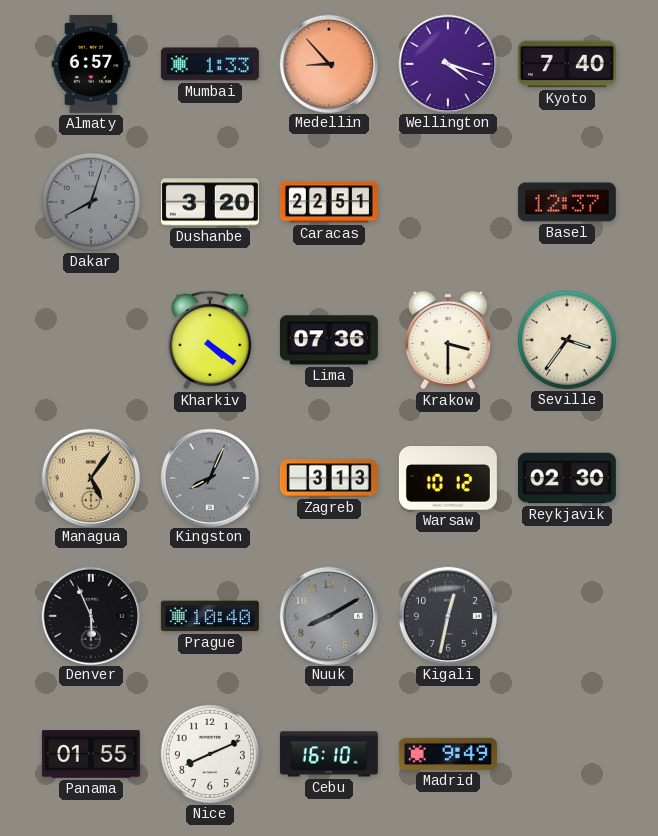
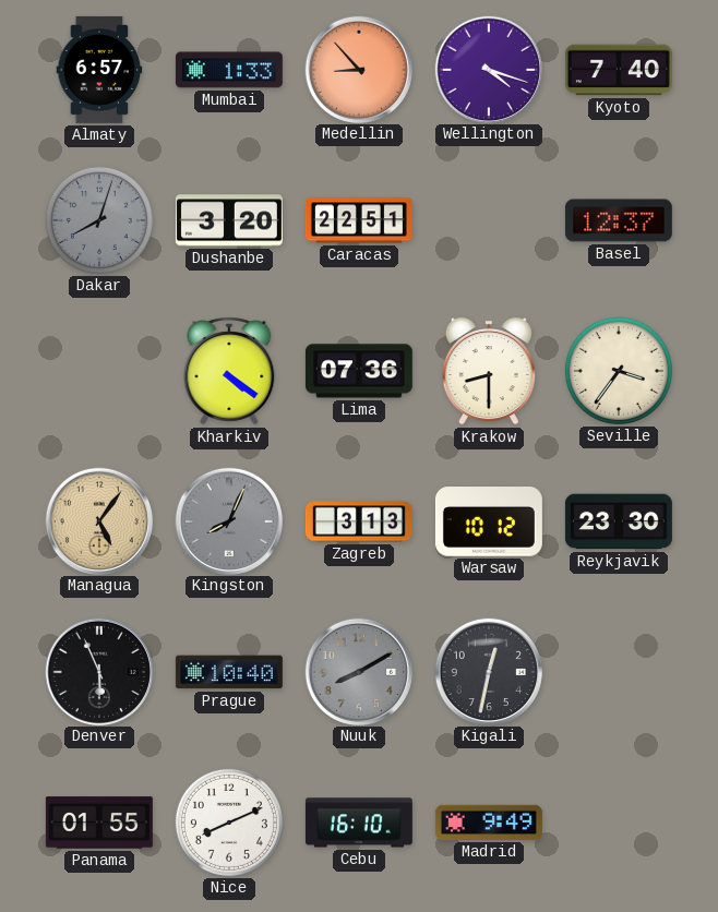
Krakow: 3:30 -> 8:30
Reykjavik: 02:30 -> 23:30
